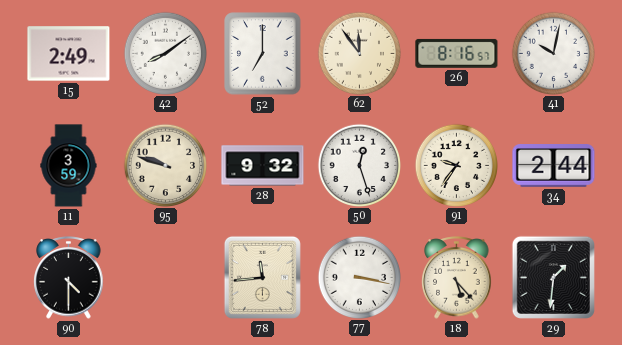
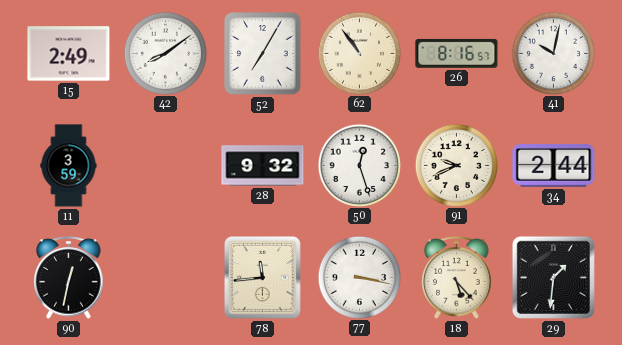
52: 7:00 -> 7:05
62: 11:54 -> 10:54
95: 9:48 -> none
91: 9:36 -> 9:41
90: 4:30 -> 12:32
